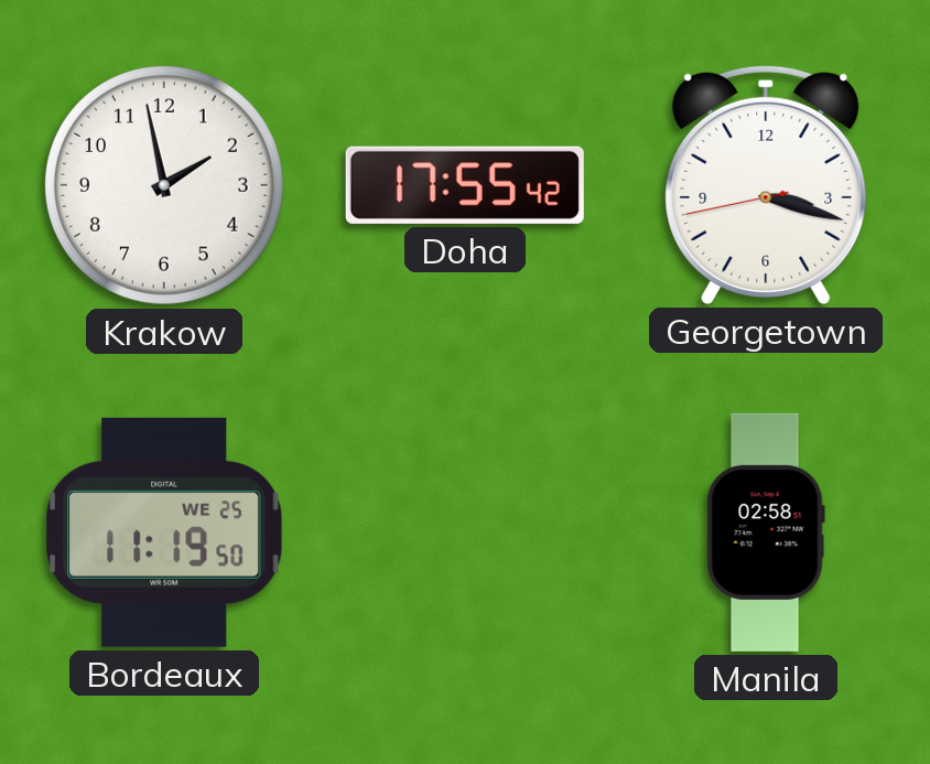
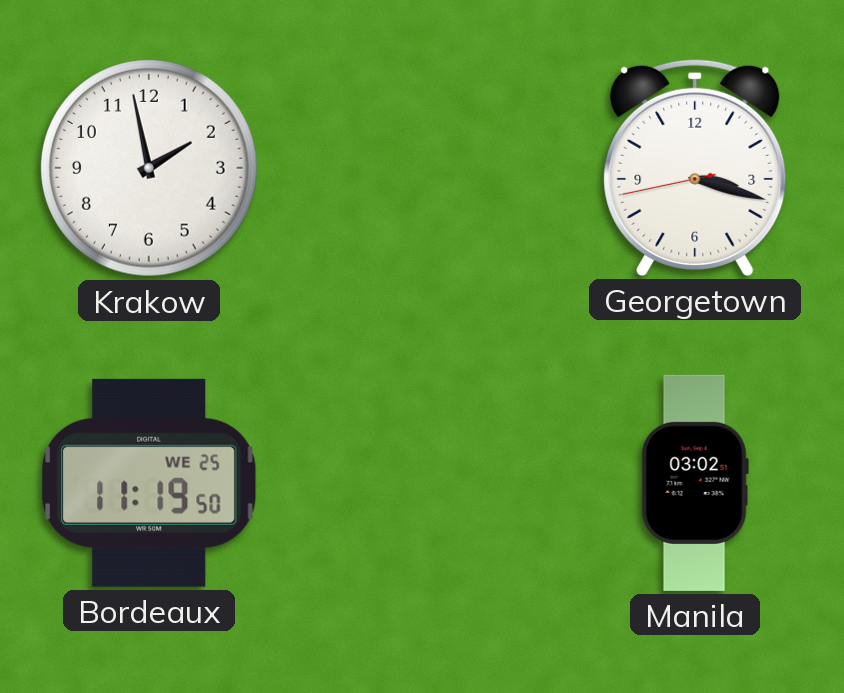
Doha: 17:55 -> none
Manila: 02:58 -> 03:02
